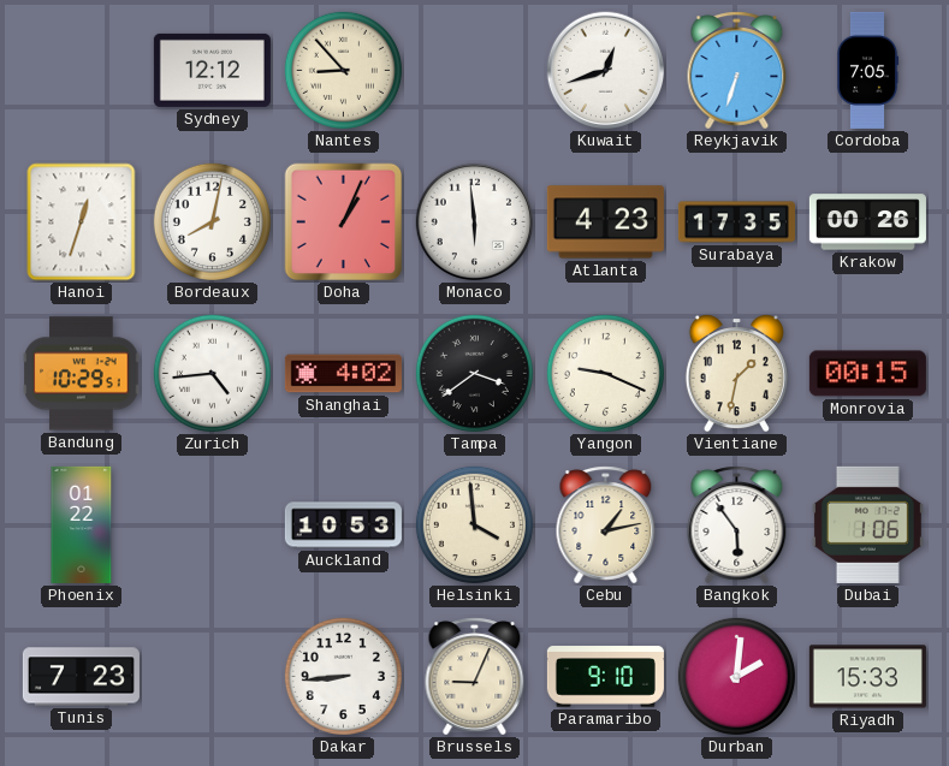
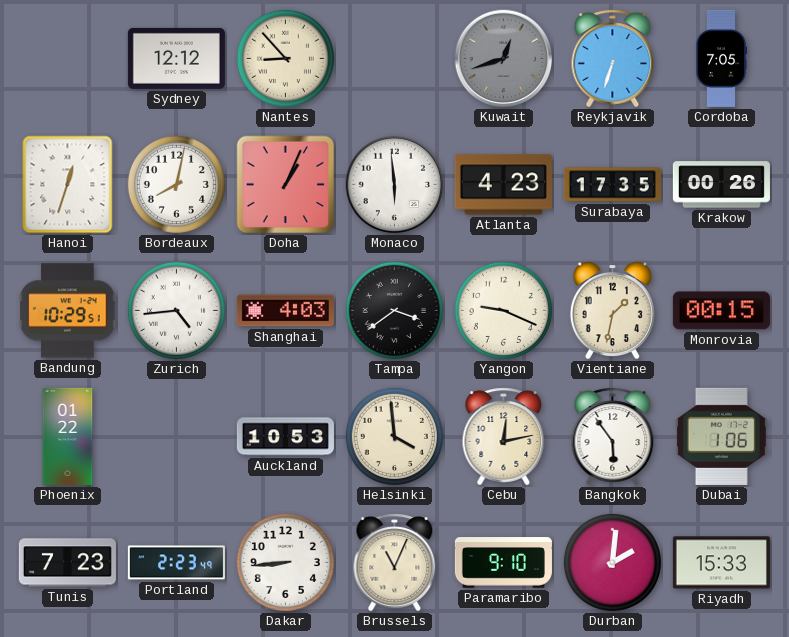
Kuwait dial: white -> grey
Shanghai: 4:02 -> 4:03
Cebu: 1:13 -> 12:13
Portland: none -> 2:23
Brussels: 9:04 -> 11:04
